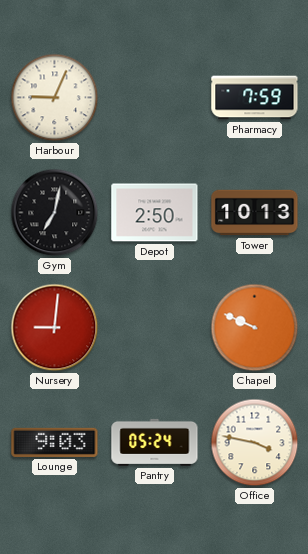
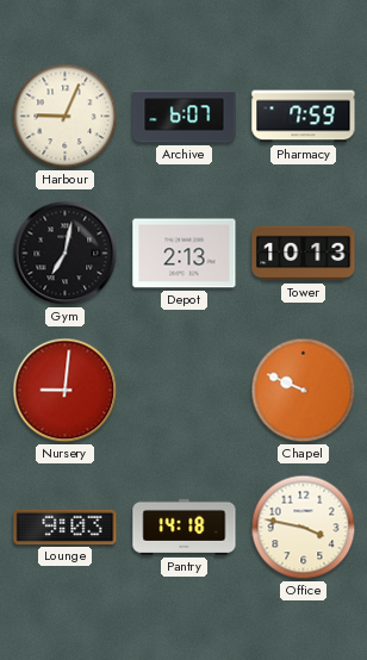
Archive: none -> 6:07
Depot: 2:50 -> 2:13
Pantry: 05:24 -> 14:18
